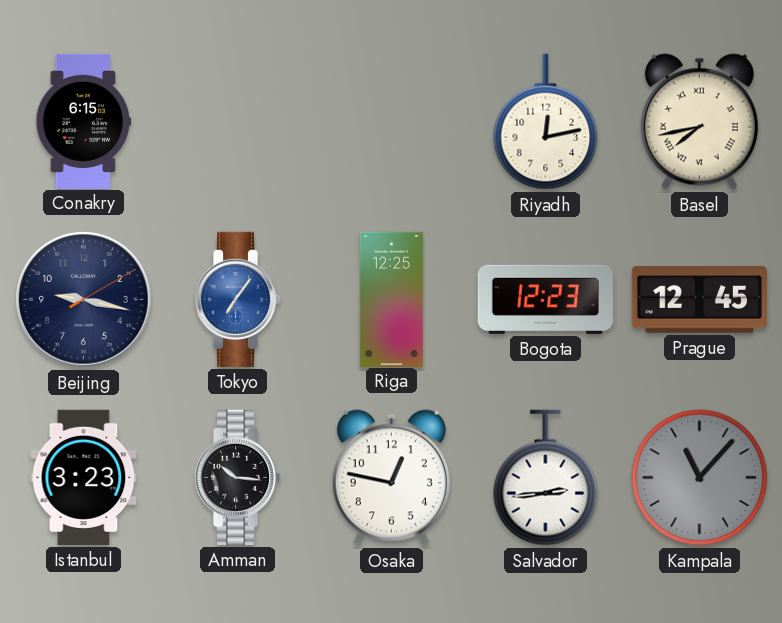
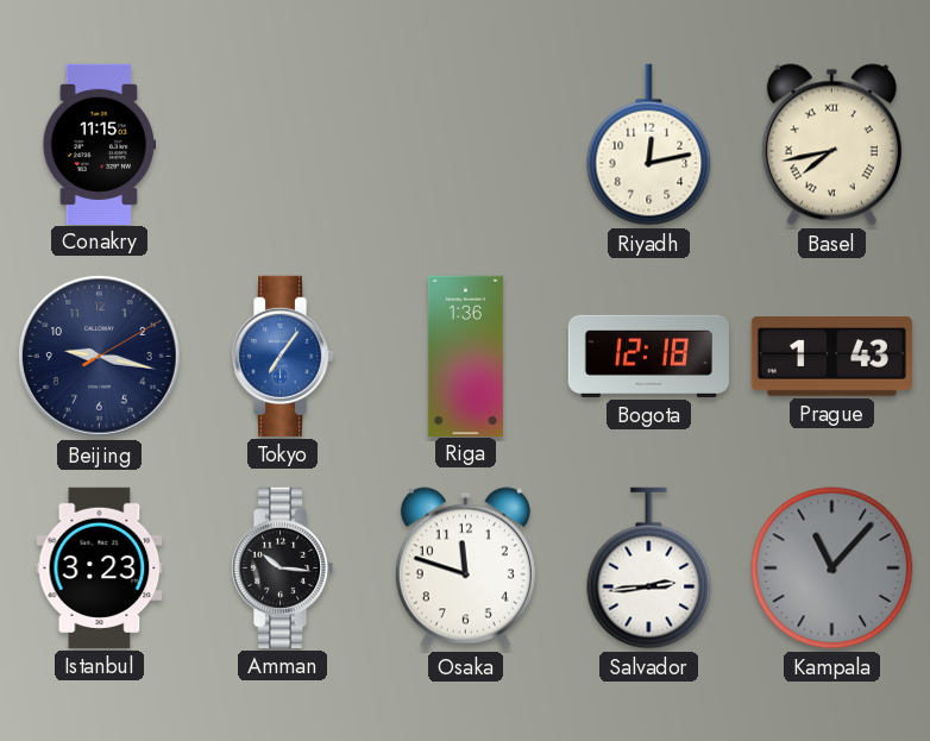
Conakry: 6:15 -> 11:15
Riga: 12:25 -> 1:36
Bogota: 12:23 -> 12:18
Prague: 12:45 -> 1:43
Osaka: 12:47 -> 11:48
